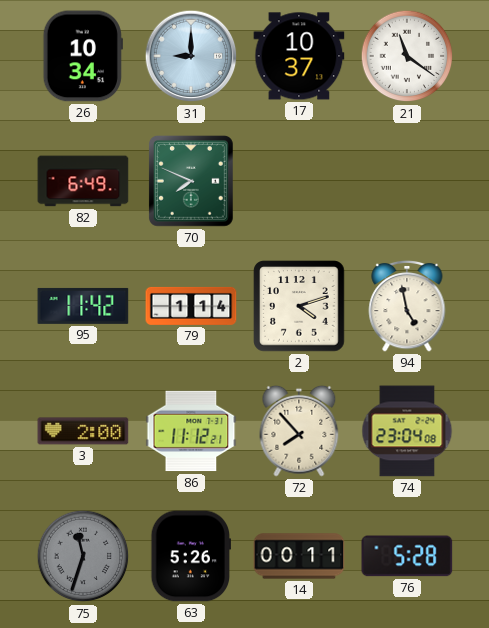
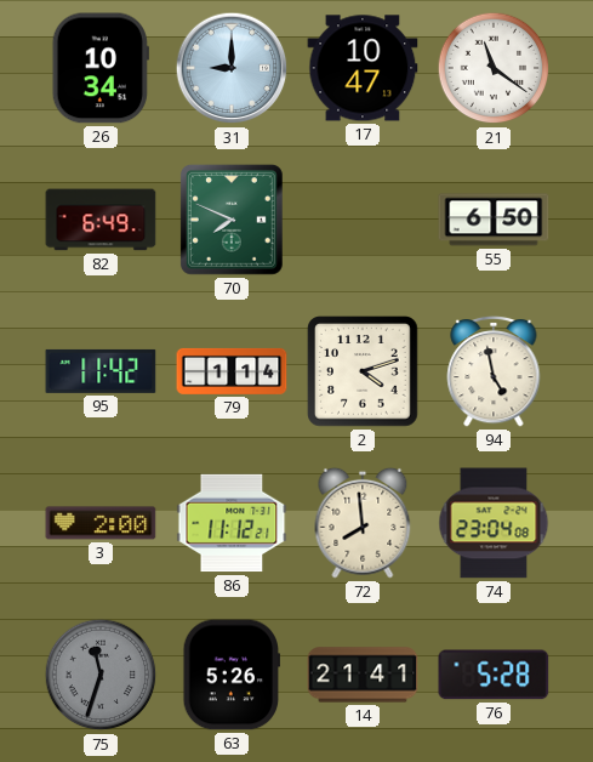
17: 10:37 -> 10:47
55: none -> 6:50
72: 7:53 -> 7:59
14: 00:11 -> 21:41
